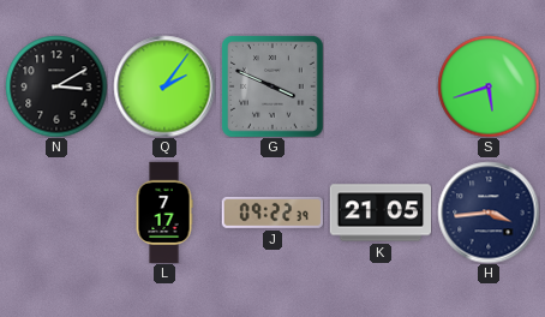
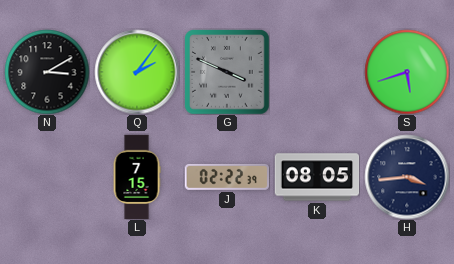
L: 7:17 -> 7:15
J: 09:22 -> 02:22
K: 21:05 -> 08:05
